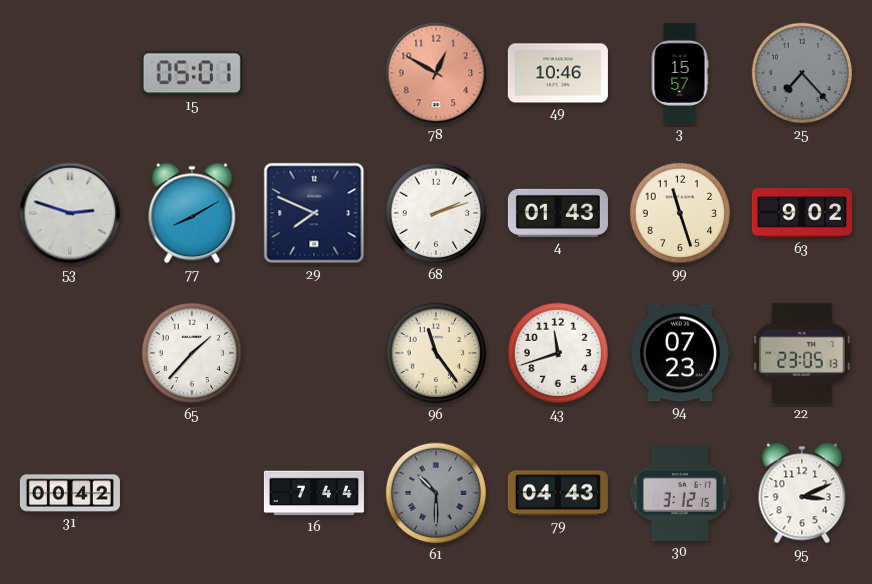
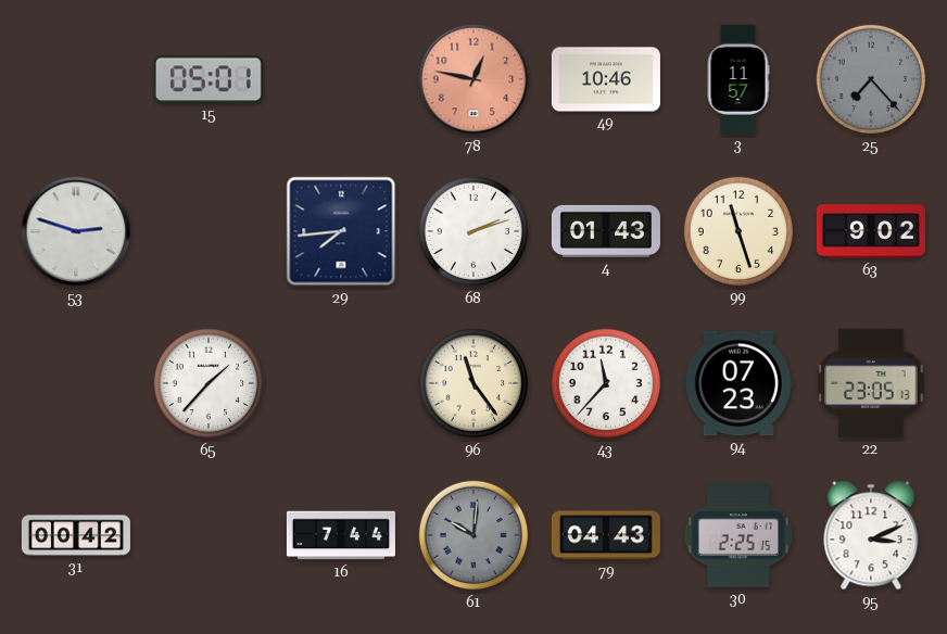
78: 12:50 -> 12:47
3: 15:57 -> 11:57
77: 8:10 -> none
29: 7:49 -> 7:44
43: 11:42 -> 11:37
61: 10:30 -> 10:01
30: 3:12 -> 2:25
